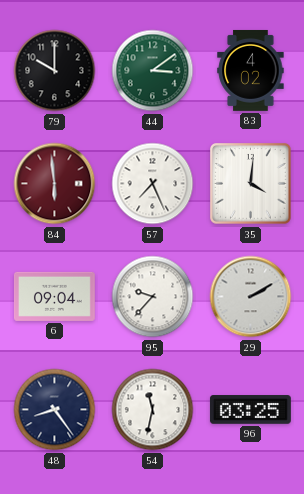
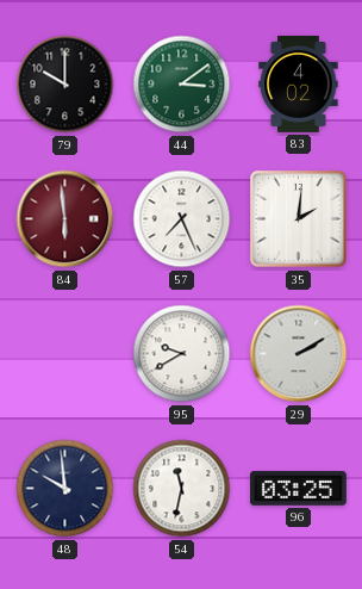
35: 4:01 -> 2:01
6: 09:04 -> none
95: 9:37 -> 9:40
48: 8:24 -> 9:59
